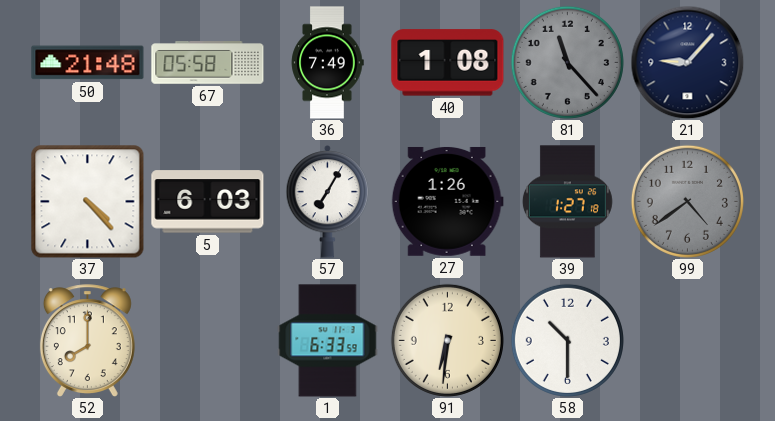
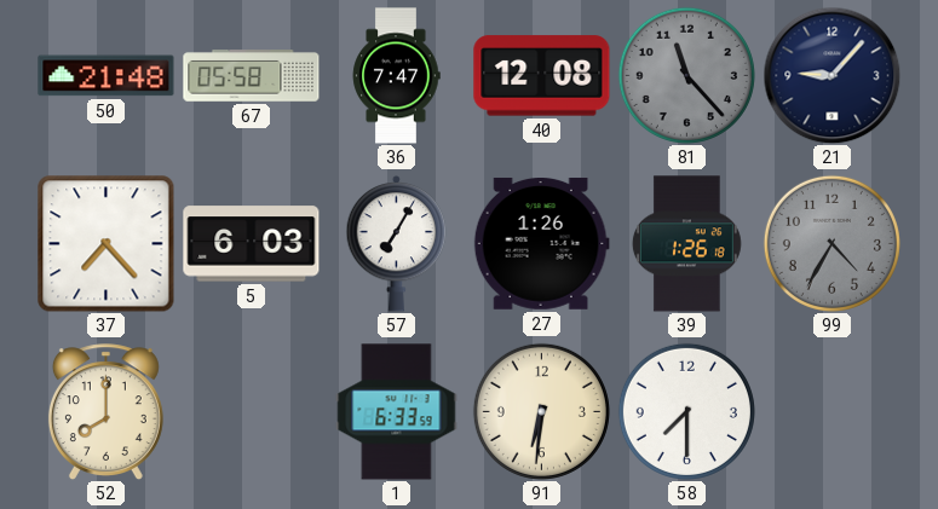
36: 7:49 -> 7:47
40: 1:08 -> 12:08
37: 4:23 -> 7:23
39: 1:27 -> 1:26
99: 4:39 -> 4:35
58: 10:30 -> 7:30
